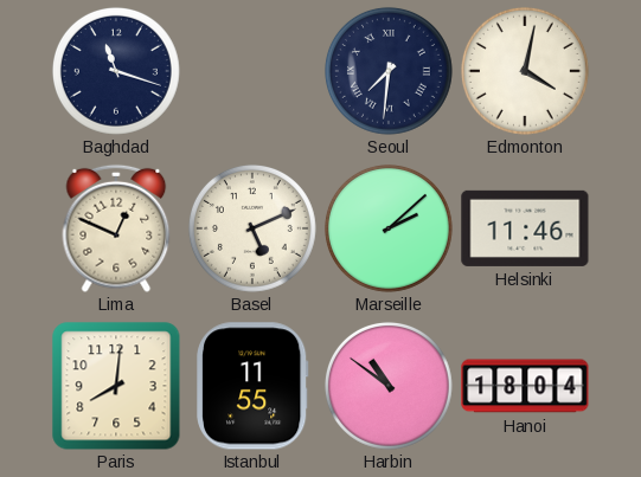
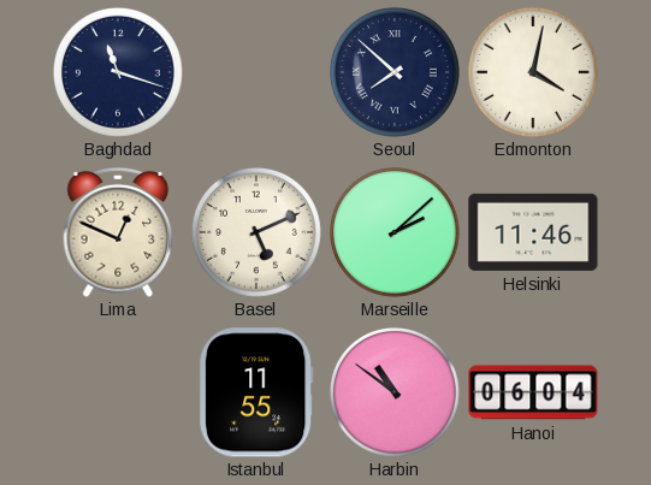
Seoul: 7:31 -> 7:52
Paris: 8:01 -> none
Hanoi: 18:04 -> 06:04
